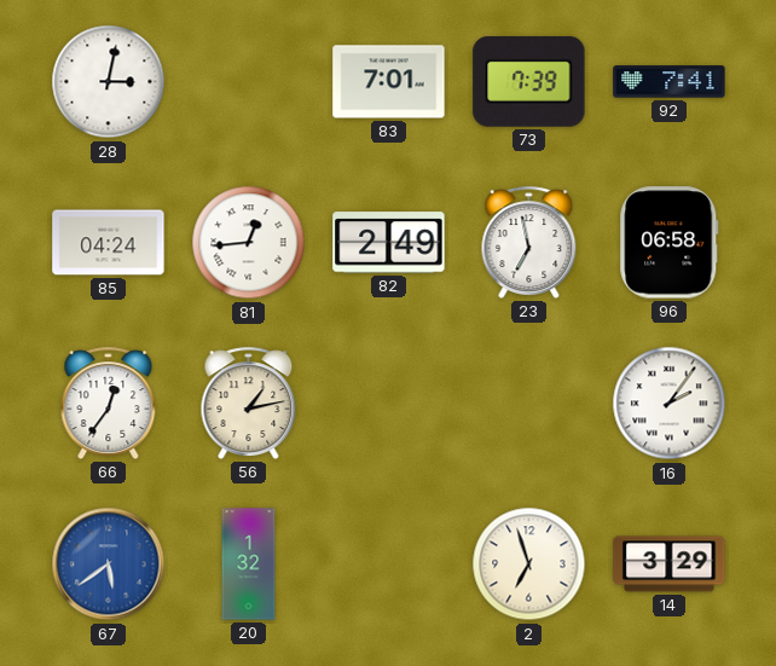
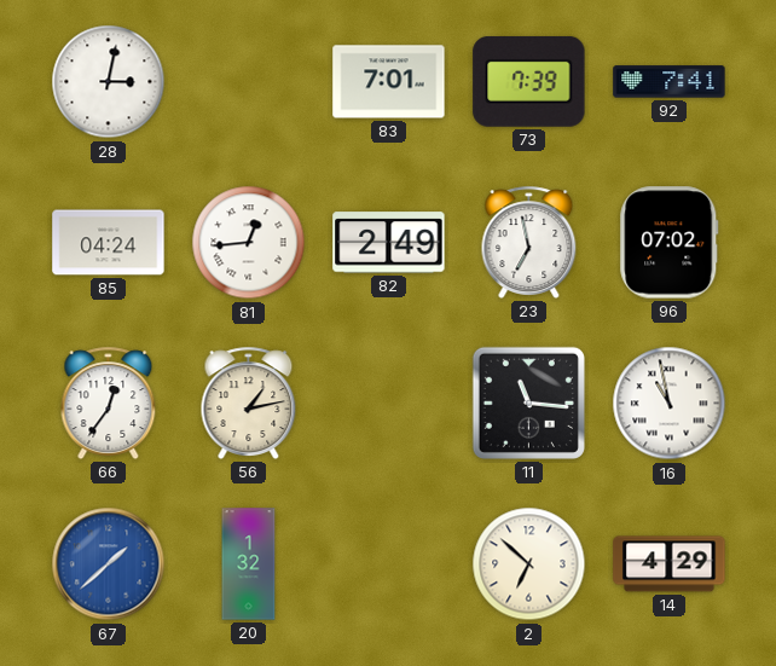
96: 06:58 -> 07:02
11: none -> 11:16
16: 2:06 -> 10:58
67: 5:39 -> 1:38
2: 6:57 -> 6:52
14: 3:29 -> 4:29
